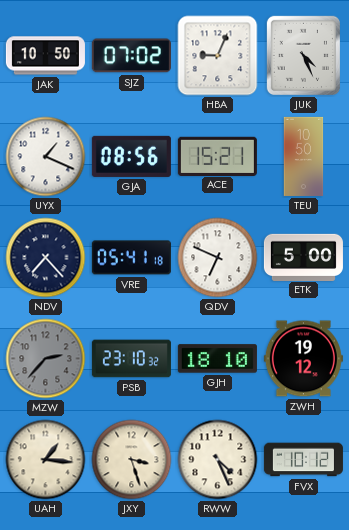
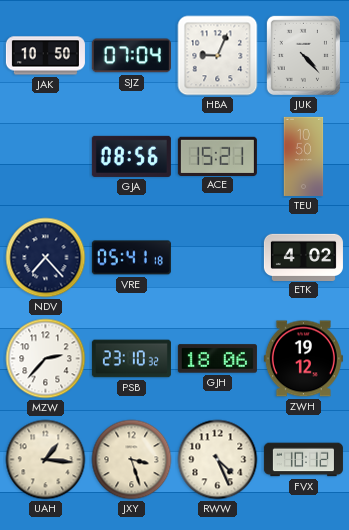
SJZ: 07:02 -> 07:04
JUK: 4:26 -> 4:23
UYX: 1:19 -> none
QDV: 6:49 -> none
ETK: 5:00 -> 4:02
MZW dial: grey -> white
GJH: 18:10 -> 18:06
